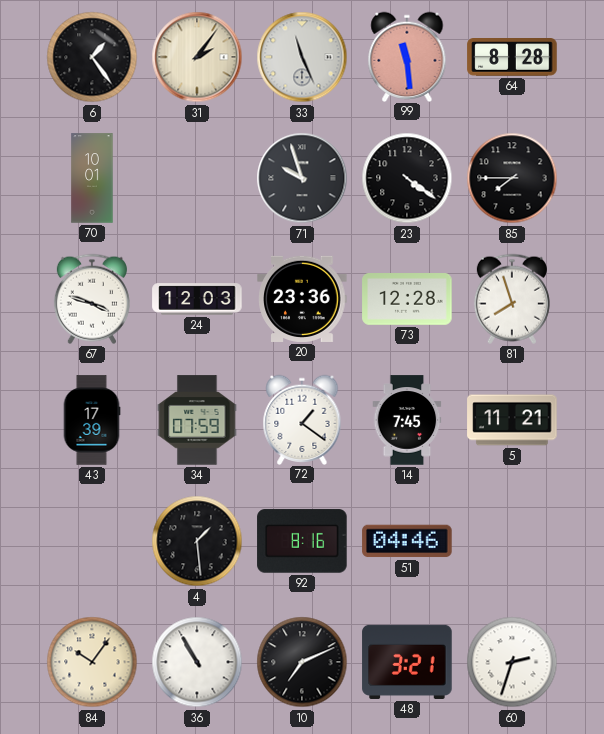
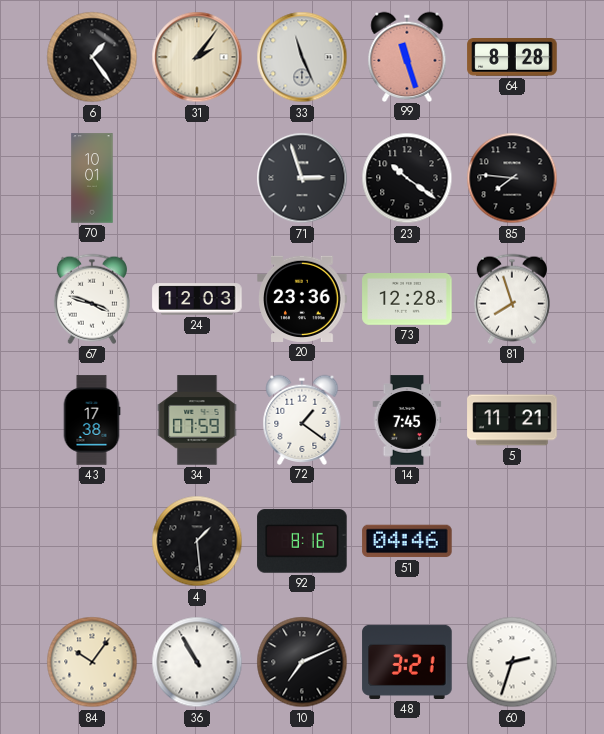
99: 11:29 -> 11:27
71: 9:57 -> 2:57
23: 4:21 -> 10:21
85: 7:45 -> 7:46
43: 17:39 -> 17:38
